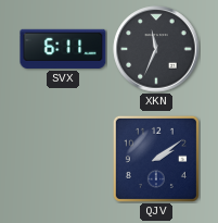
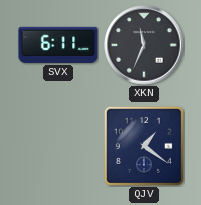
QJV: 2:09 -> 1:21
